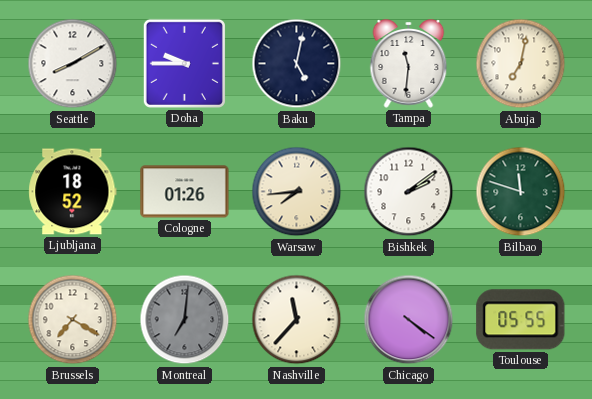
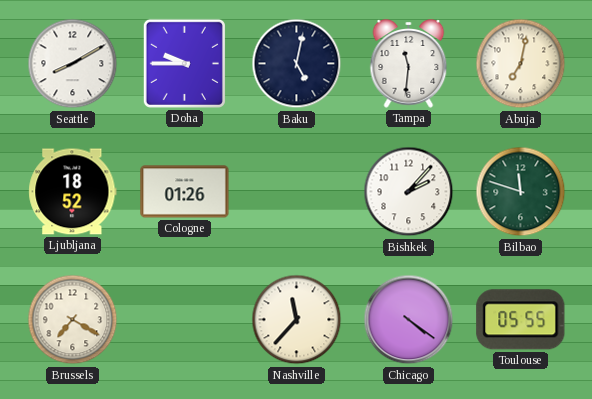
Warsaw: 7:44 -> none
Bishkek: 2:09 -> 2:07
Montreal: 7:01 -> none
